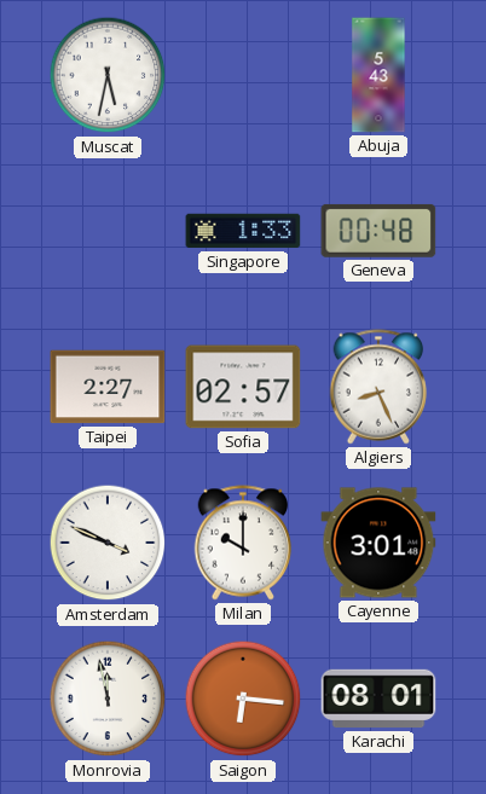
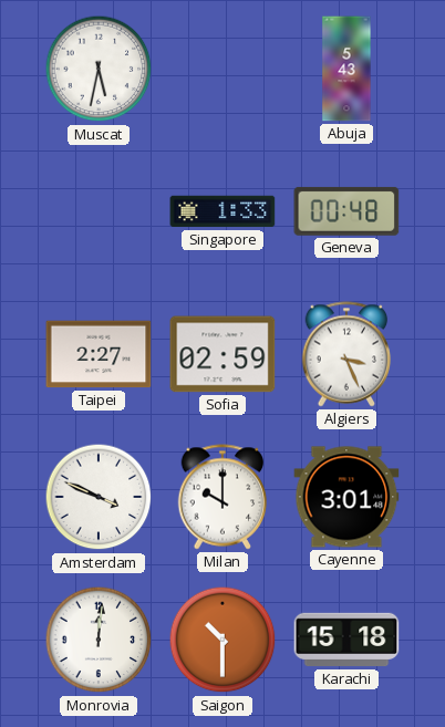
Sofia: 02:57 -> 02:59
Algiers: 8:26 -> 3:26
Monrovia: 11:58 -> 12:01
Saigon: 6:16 -> 10:30
Karachi: 08:01 -> 15:18
